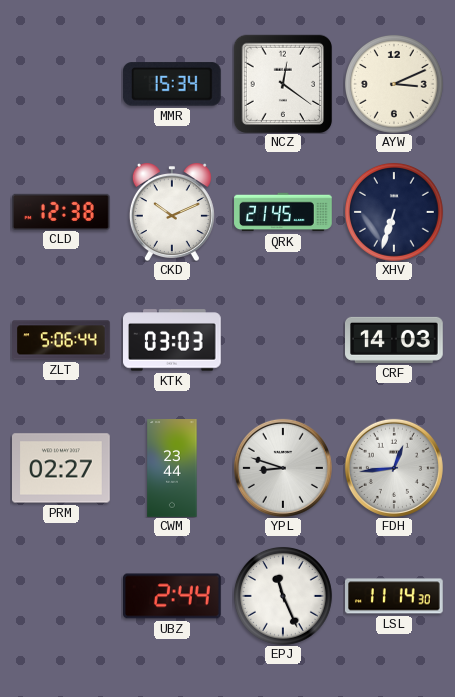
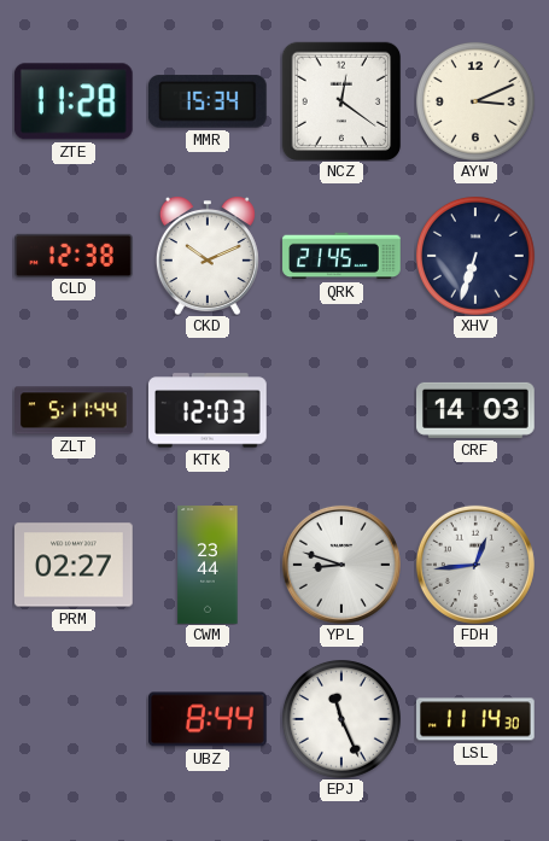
ZTE: none -> 11:28
ZLT: 5:06 -> 5:11
KTK: 03:03 -> 12:03
UBZ: 2:44 -> 8:44
